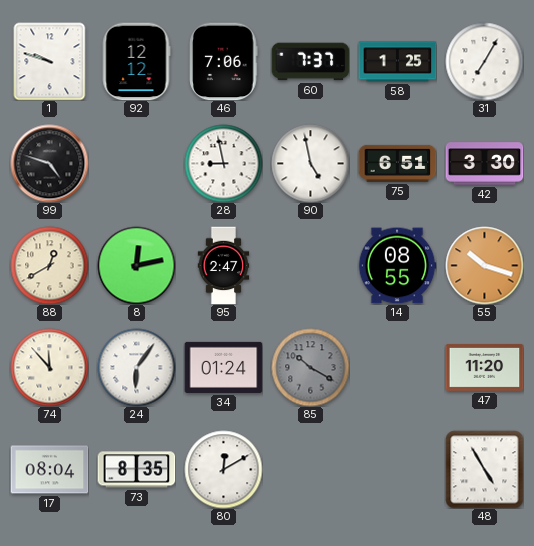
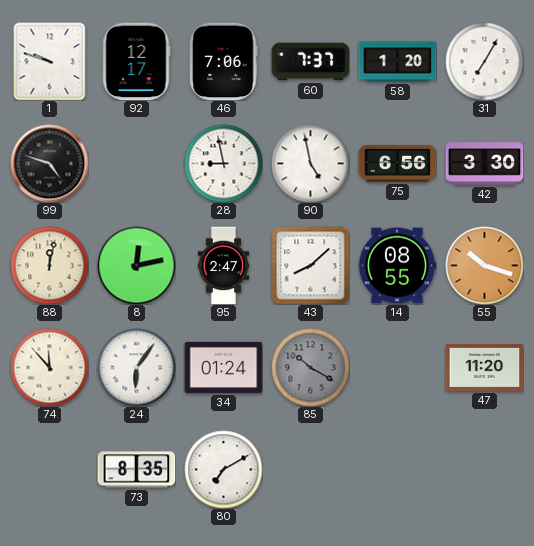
92: 12:12 -> 12:17
58: 1:25 -> 1:20
75: 6:51 -> 6:56
88: 12:40 -> 12:02
43: none -> 8:08
17: 08:04 -> none
80: 12:10 -> 7:10
48: 4:55 -> none
